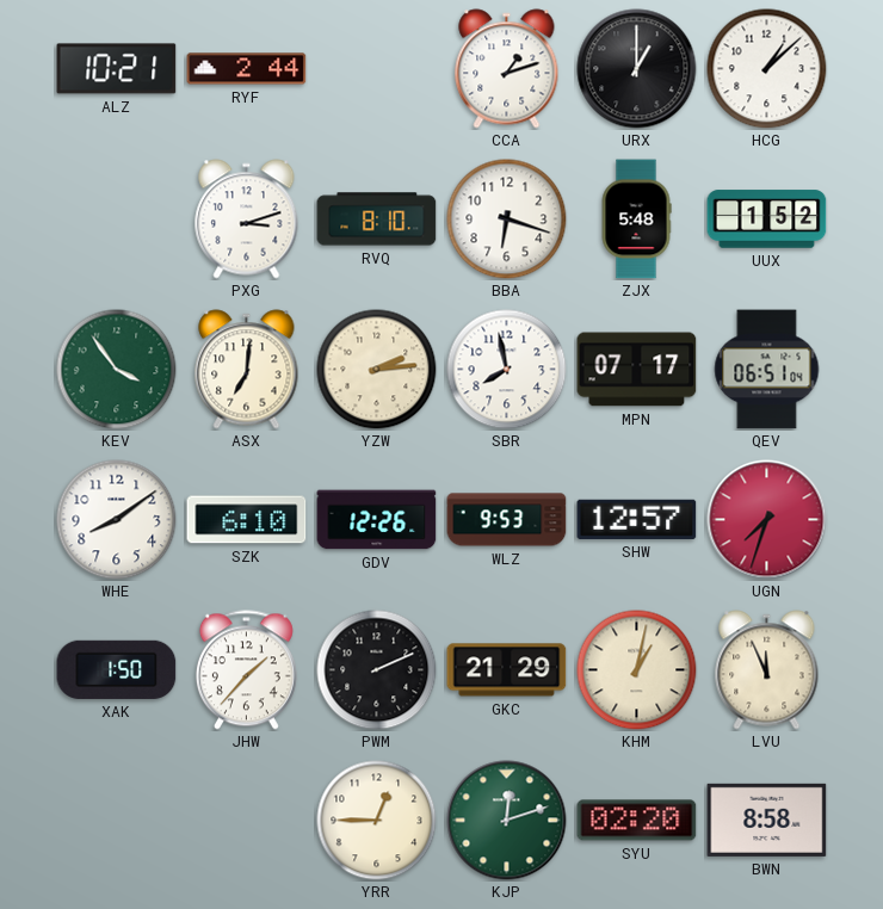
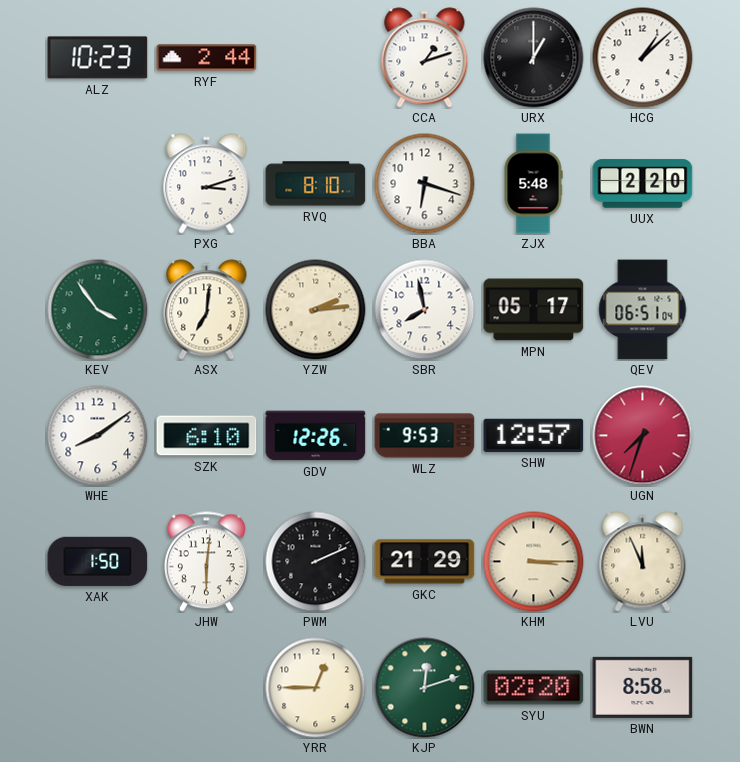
ALZ: 10:21 -> 10:23
UUX: 1:52 -> 2:20
MPN: 07:17 -> 05:17
JHW: 1:37 -> 6:01
KHM: 1:02 -> 3:15
